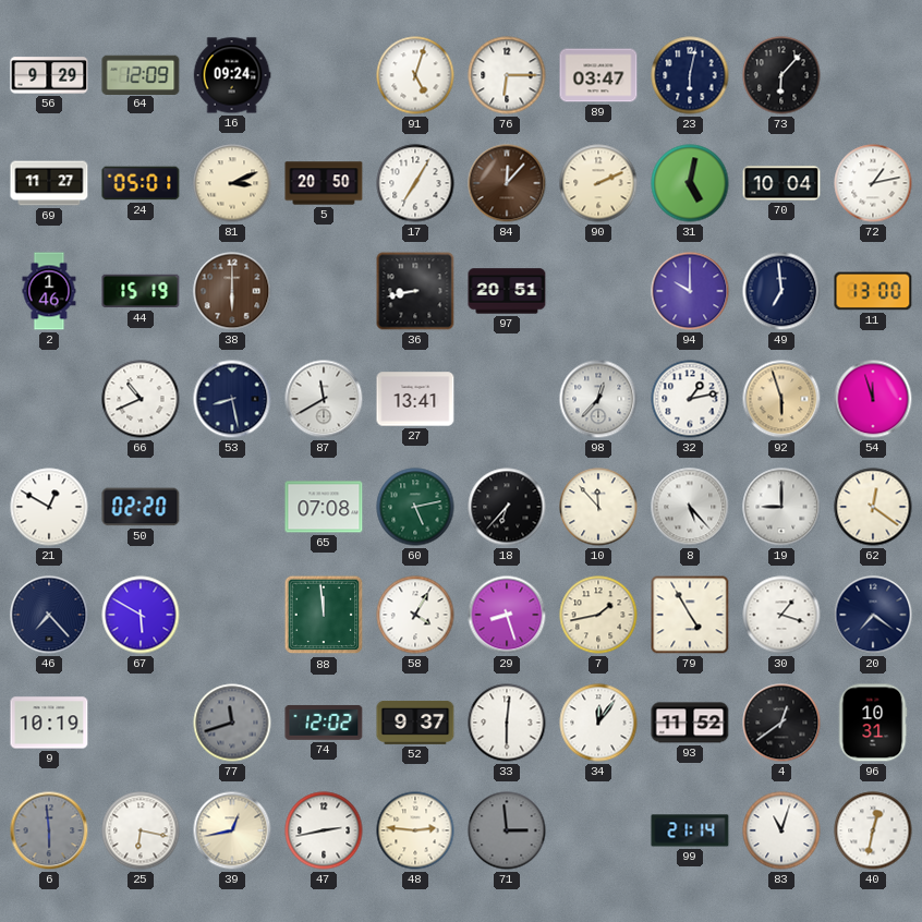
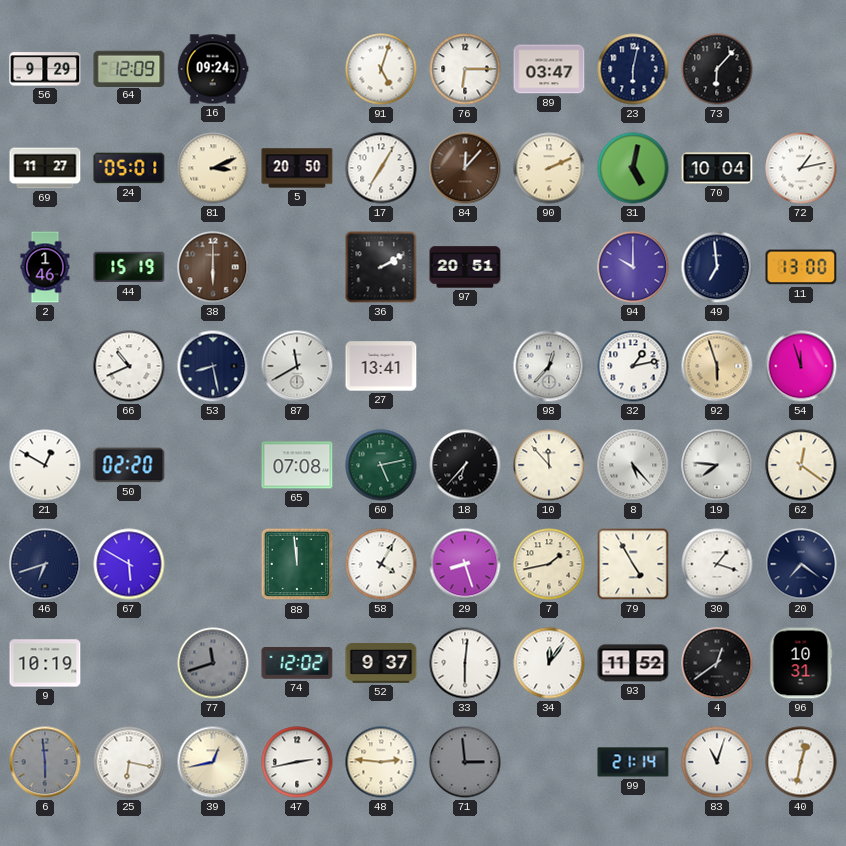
36: 8:43 -> 2:10
19: 9:00 -> 7:46
46: 7:23 -> 6:42
